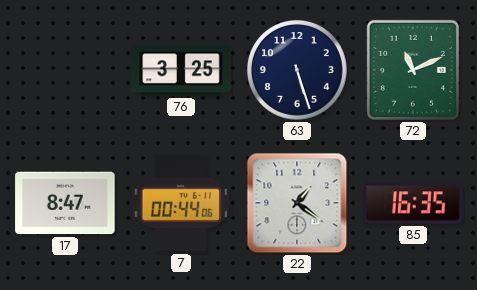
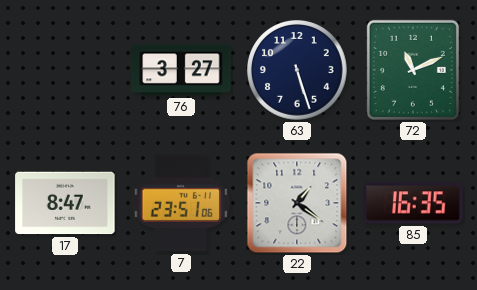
76: 3:25 -> 3:27
7: 00:44 -> 23:51
